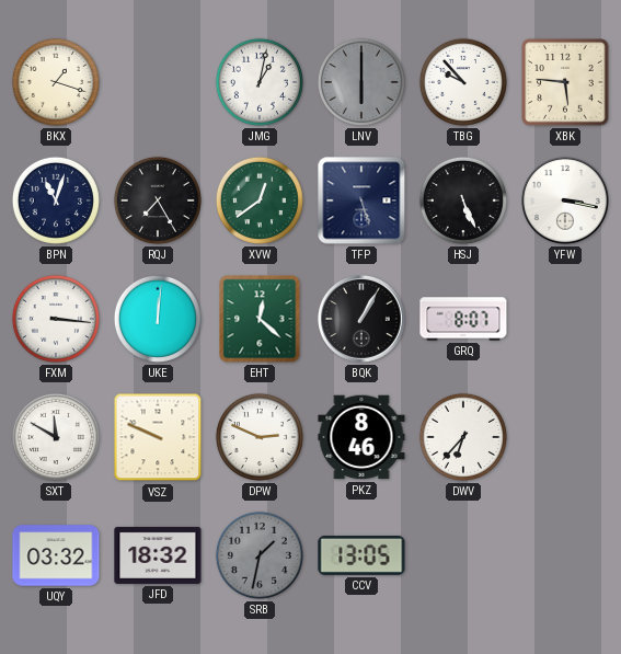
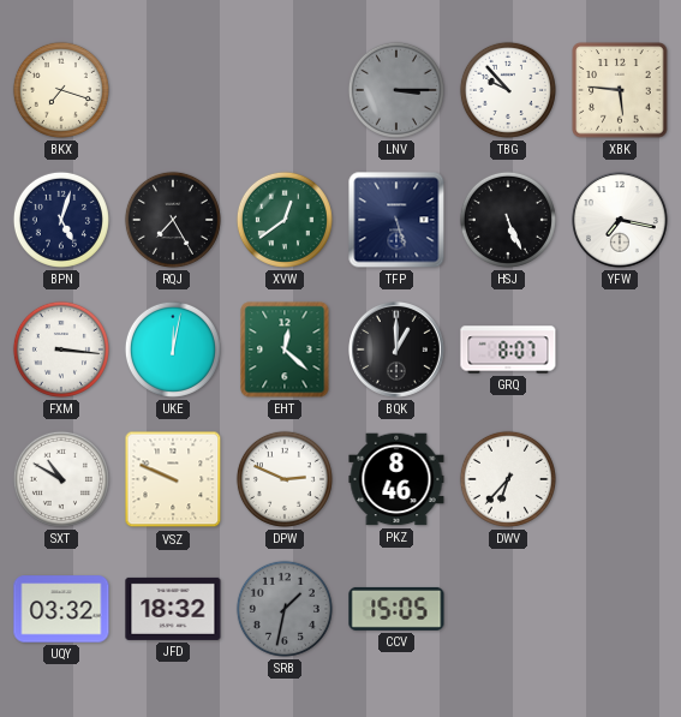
BKX: 1:18 -> 7:18
JMG: 1:02 -> none
LNV: 6:00 -> 3:15
BPN: 11:03 -> 5:03
YFW: 3:17 -> 7:17
UKE: 12:01 -> 12:02
BQK: 1:05 -> 1:00
SXT: 11:50 -> 10:50
CCV: 13:05 -> 15:05
